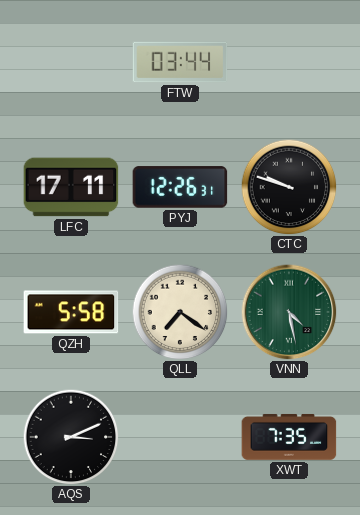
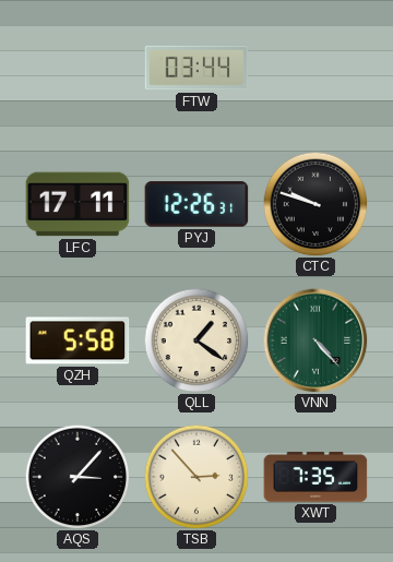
QLL: 7:21 -> 1:21
VNN: 4:28 -> 4:23
AQS: 3:11 -> 3:07
TSB: none -> 2:53
